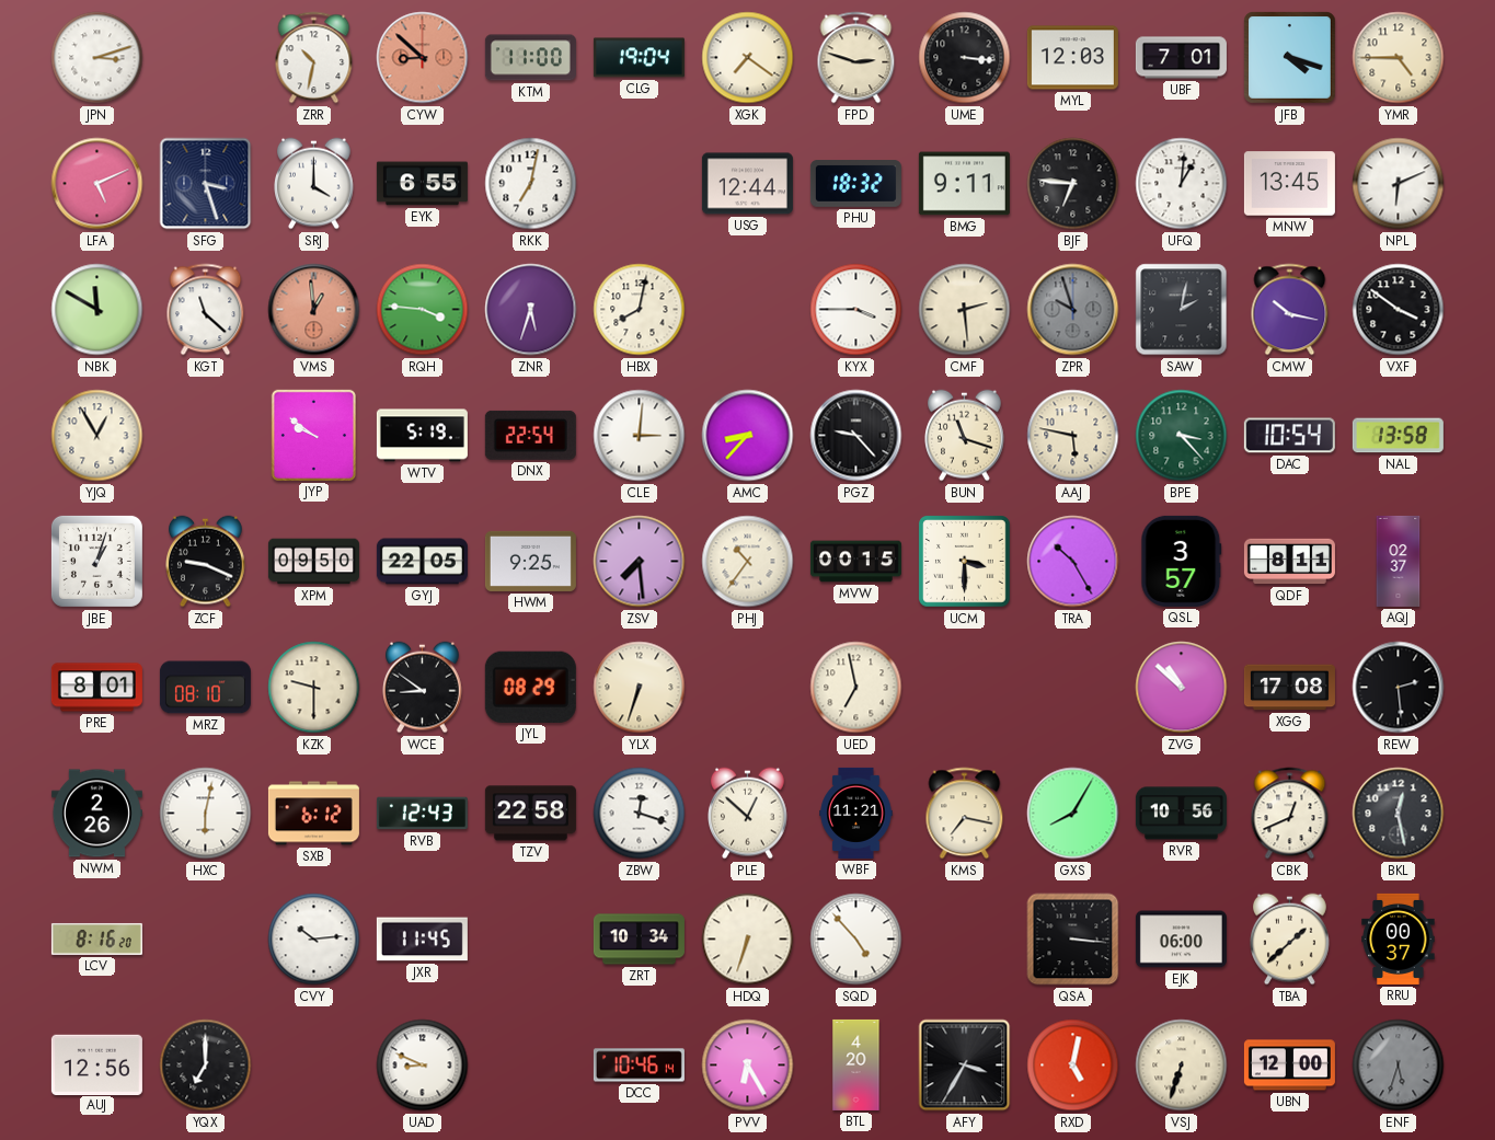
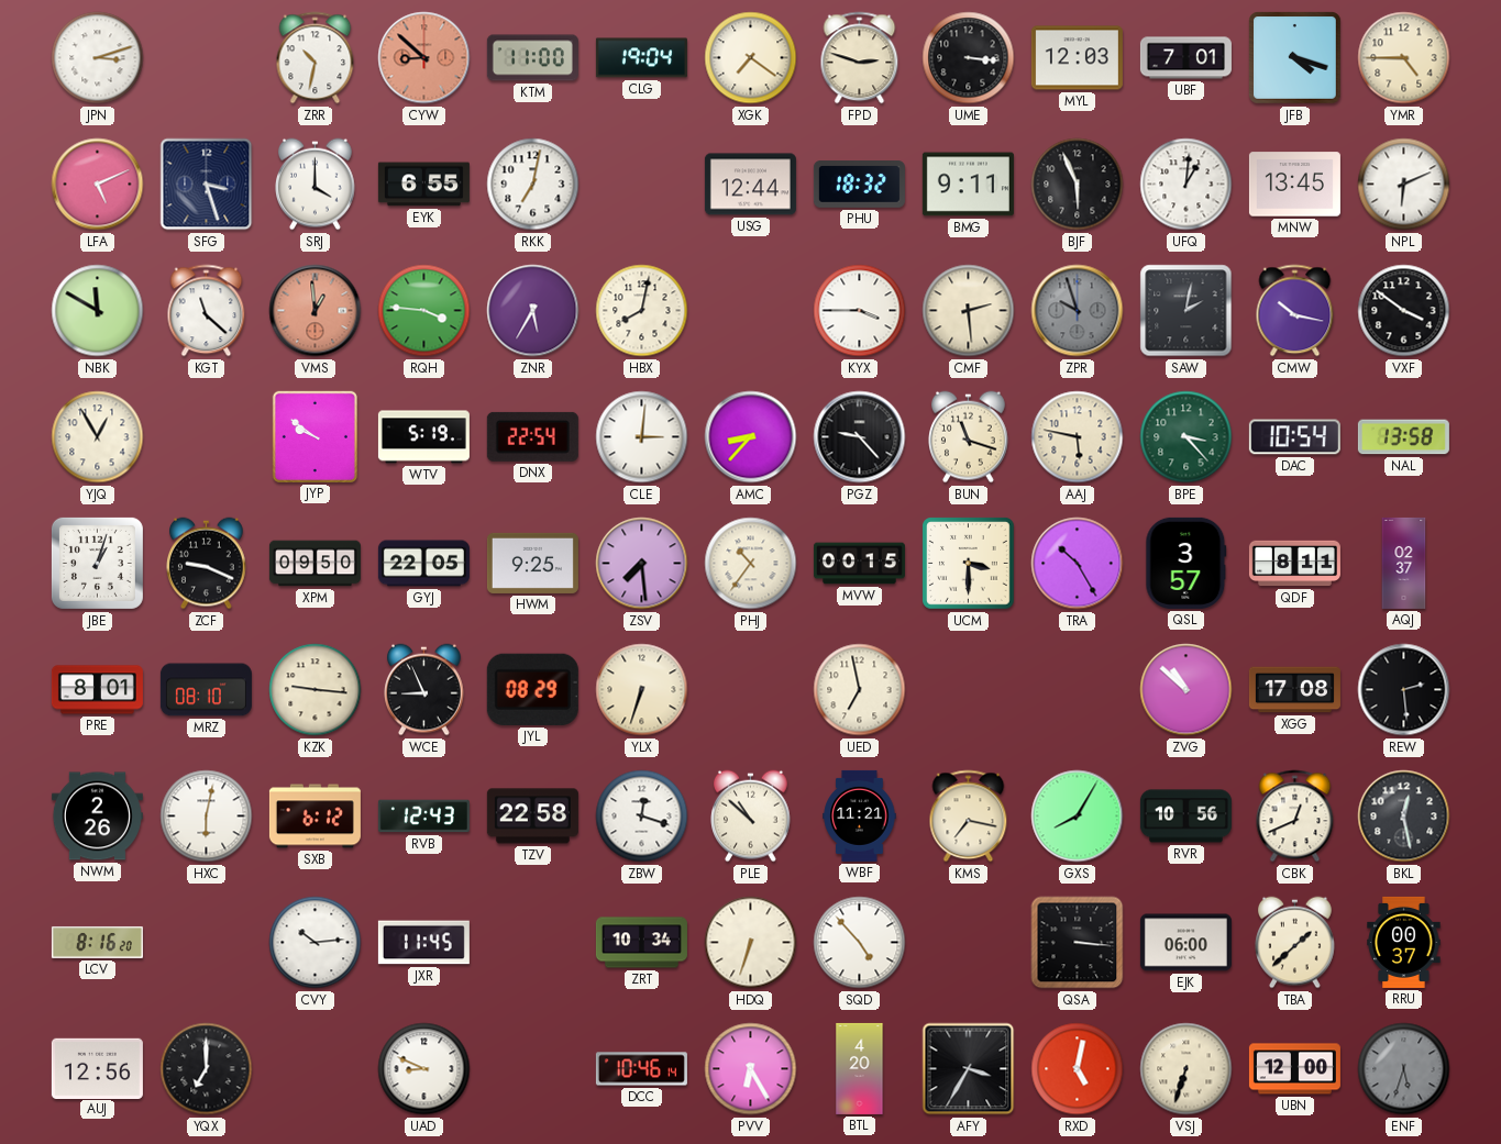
BJF: 6:46 -> 5:56
ZNR: 5:33 -> 5:35
KZK: 9:30 -> 9:16
WCE: 8:51 -> 8:56
PLE: 12:52 -> 10:52
